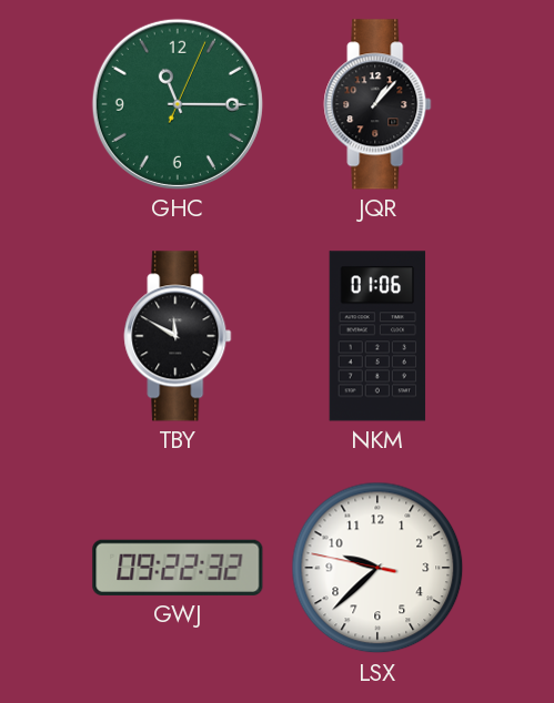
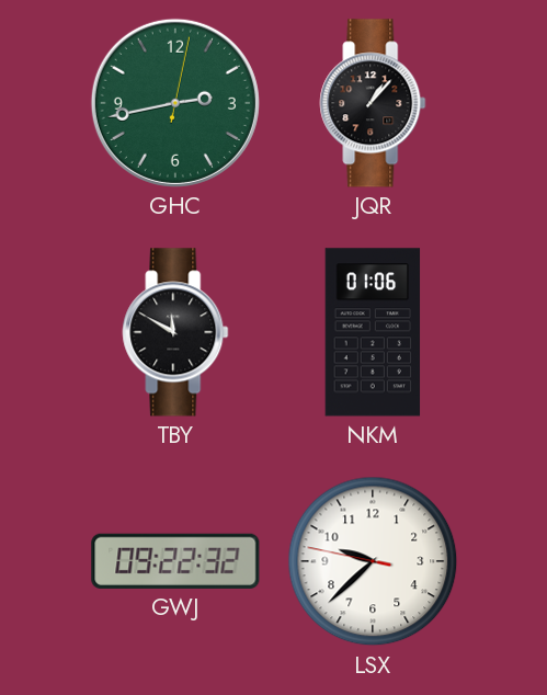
GHC: 11:15 -> 2:43
